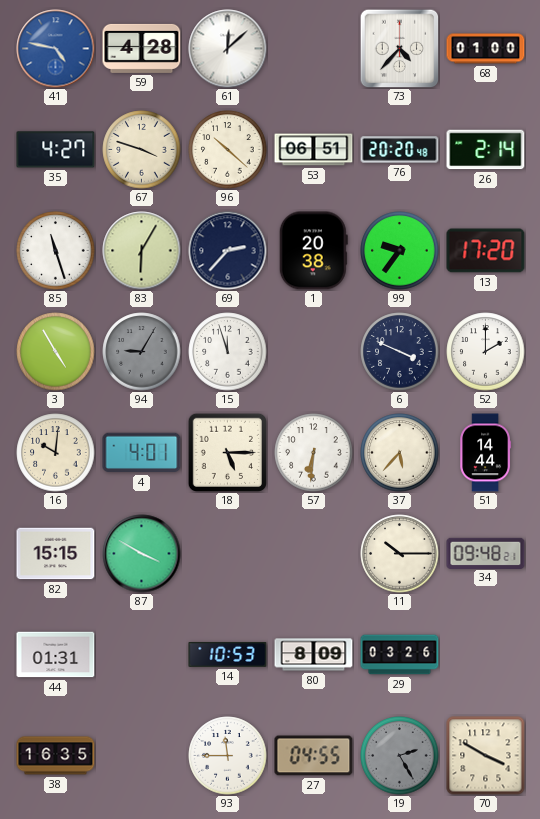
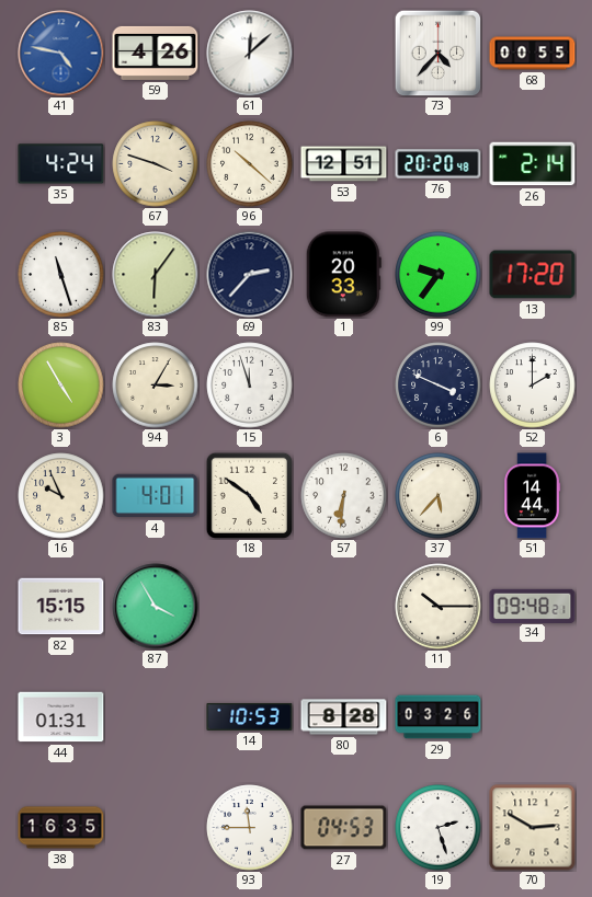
59: 4:28 -> 4:26
68: 01:00 -> 00:55
35: 4:27 -> 4:24
53: 06:51 -> 12:51
83: 6:05 -> 6:06
1: 20:38 -> 20:33
94: 9:05 -> 3:05
94 dial: grey -> cream
16: 10:01 -> 9:56
18: 5:15 -> 4:51
87: 3:50 -> 3:55
80: 8:09 -> 8:28
27: 04:55 -> 04:53
19: 2:25 -> 2:27
19 dial: grey -> white
70: 3:50 -> 2:50
